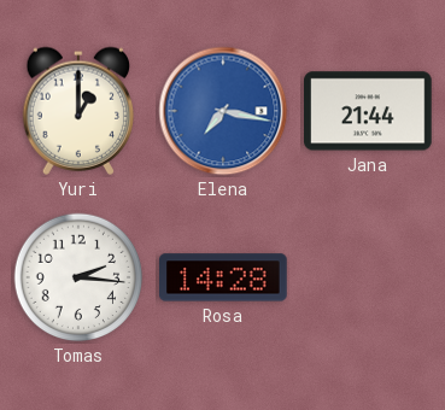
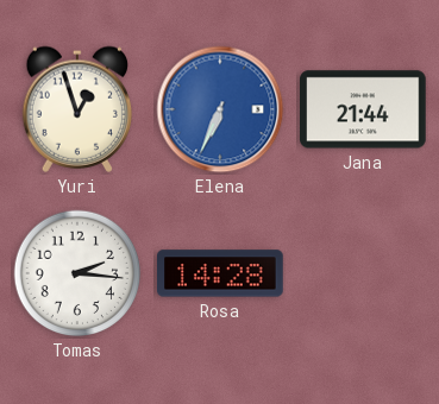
Yuri: 1:00 -> 12:57
Elena: 7:17 -> 6:34
